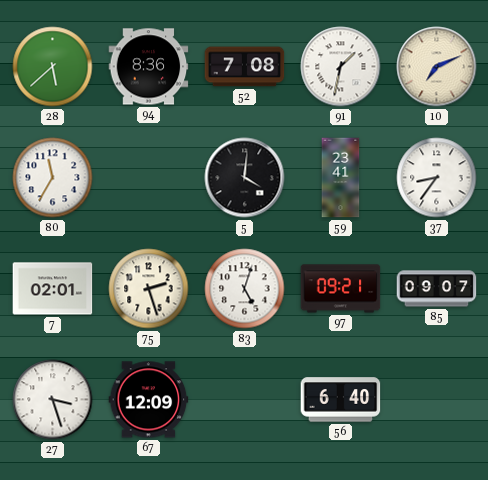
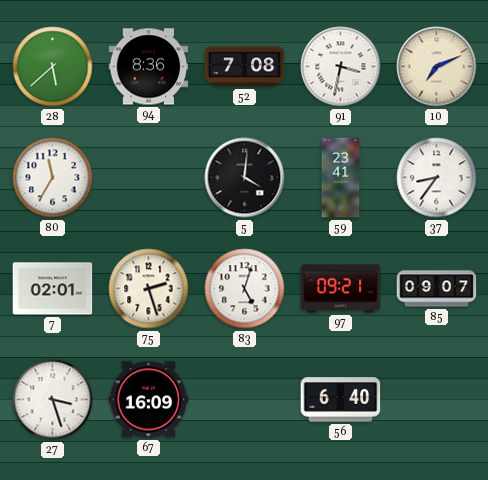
91: 1:32 -> 3:32
67: 12:09 -> 16:09
